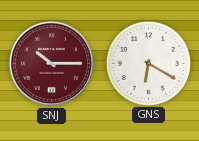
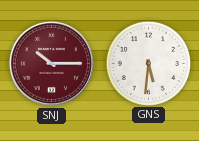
GNS: 6:20 -> 5:31
